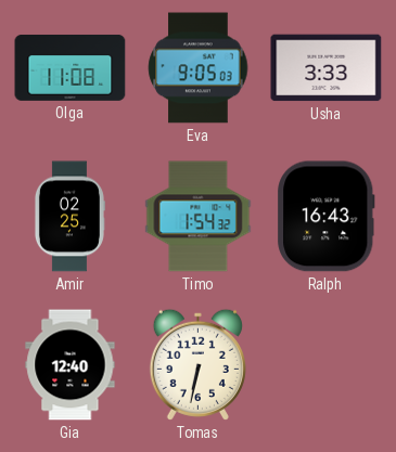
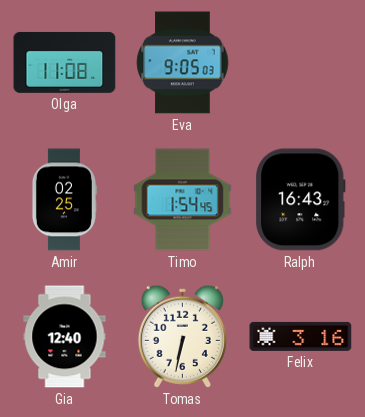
Usha: 3:33 -> none
Timo: 1:54:32 -> 1:54:45
Felix: none -> 3:16
